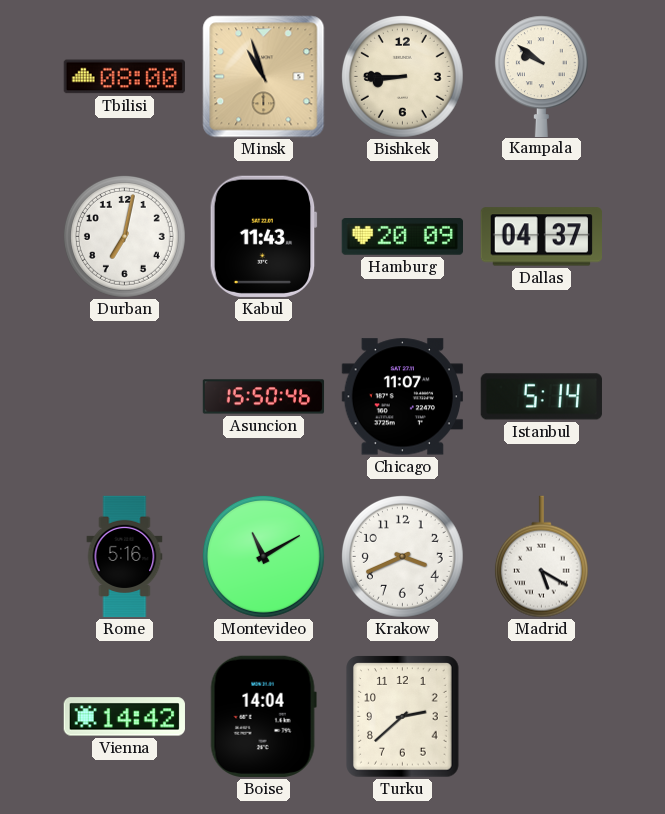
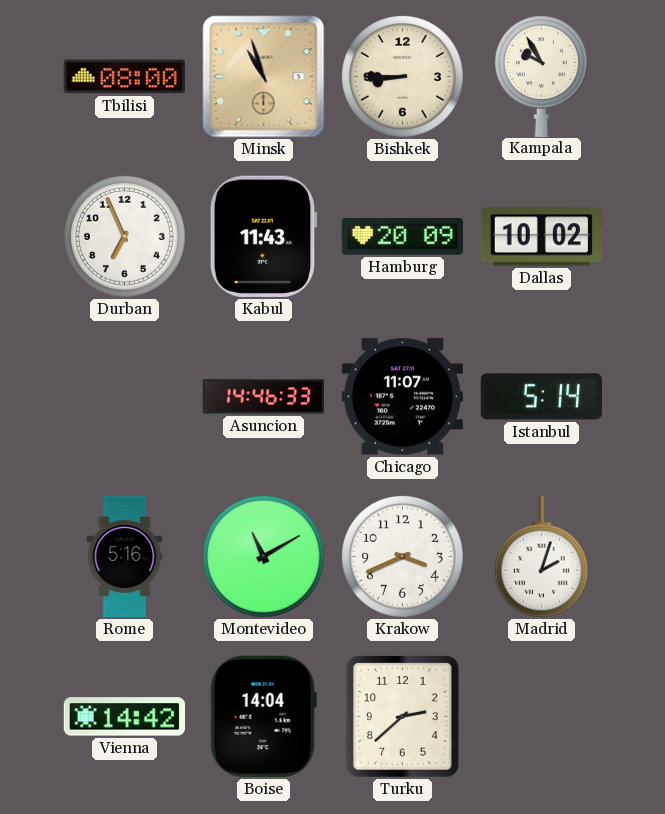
Kampala: 9:51 -> 9:55
Durban: 7:02 -> 6:56
Dallas: 04:37 -> 10:02
Asuncion: 15:50 -> 14:46
Madrid: 5:20 -> 2:03
